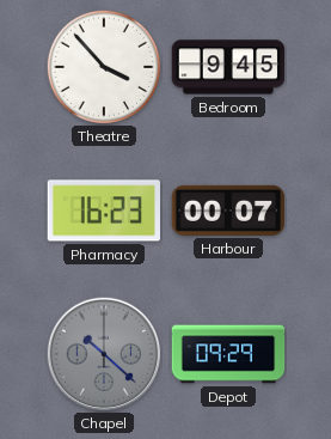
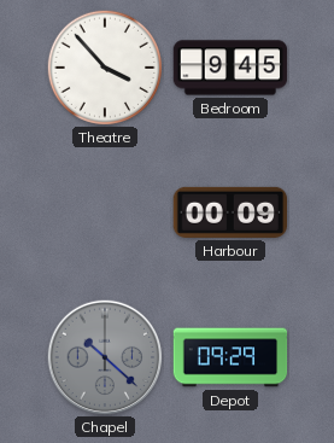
Pharmacy: 16:23 -> none
Harbour: 00:07 -> 00:09
